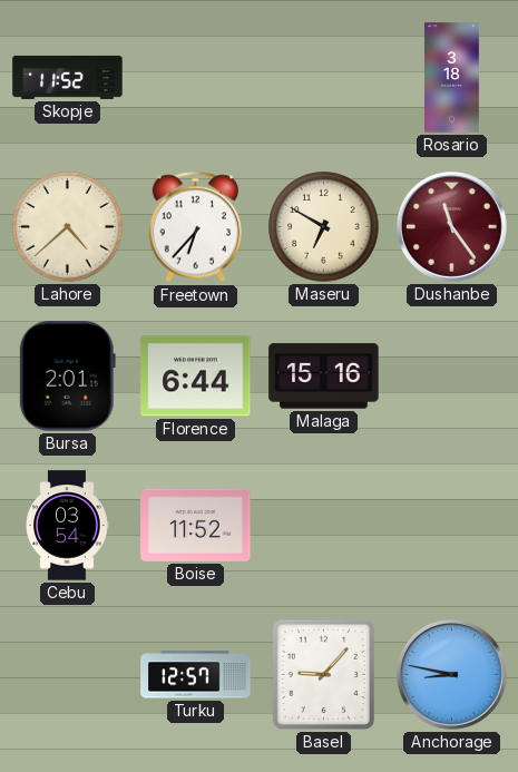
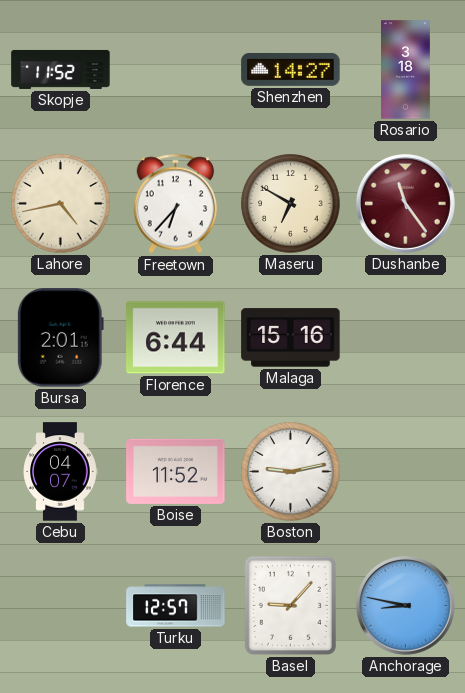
Shenzhen: none -> 14:27
Lahore: 4:38 -> 4:43
Cebu: 03:54 -> 04:07
Boston: none -> 9:13
